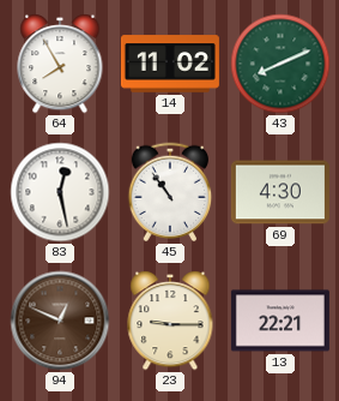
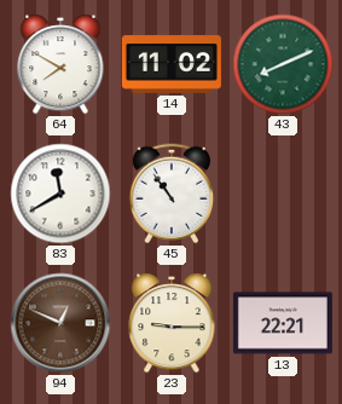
64: 7:55 -> 7:50
83: 12:28 -> 11:40
69: 4:30 -> none
